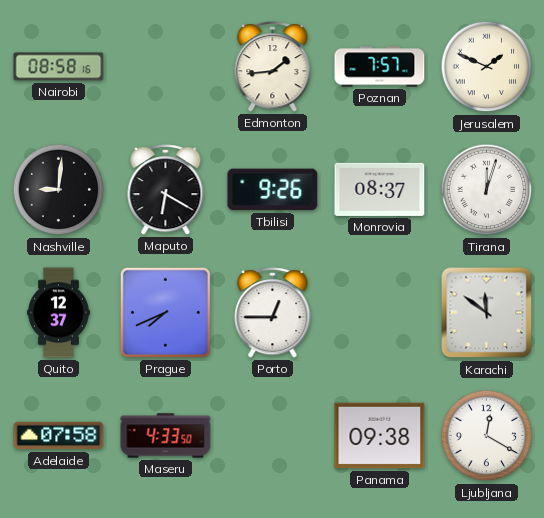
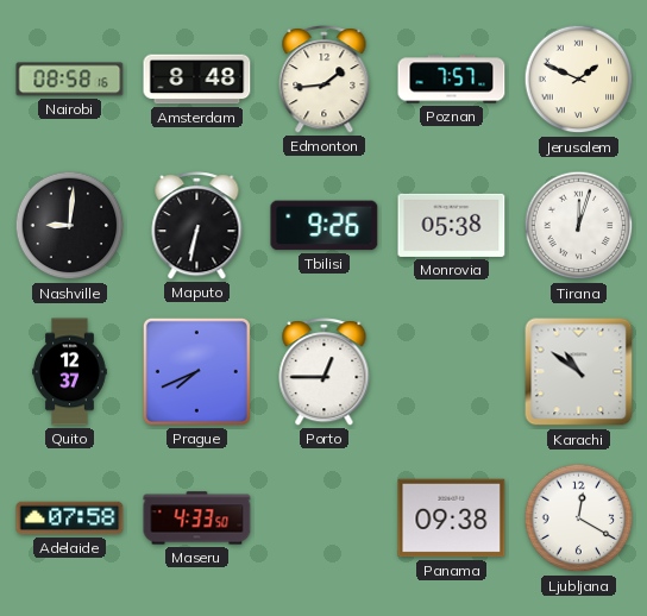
Amsterdam: none -> 8:48
Maputo: 6:20 -> 6:32
Monrovia: 08:37 -> 05:38
Karachi: 11:51 -> 10:51
